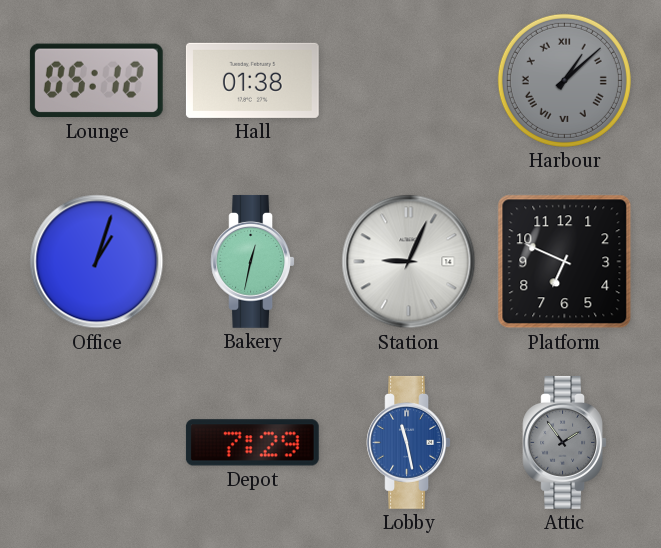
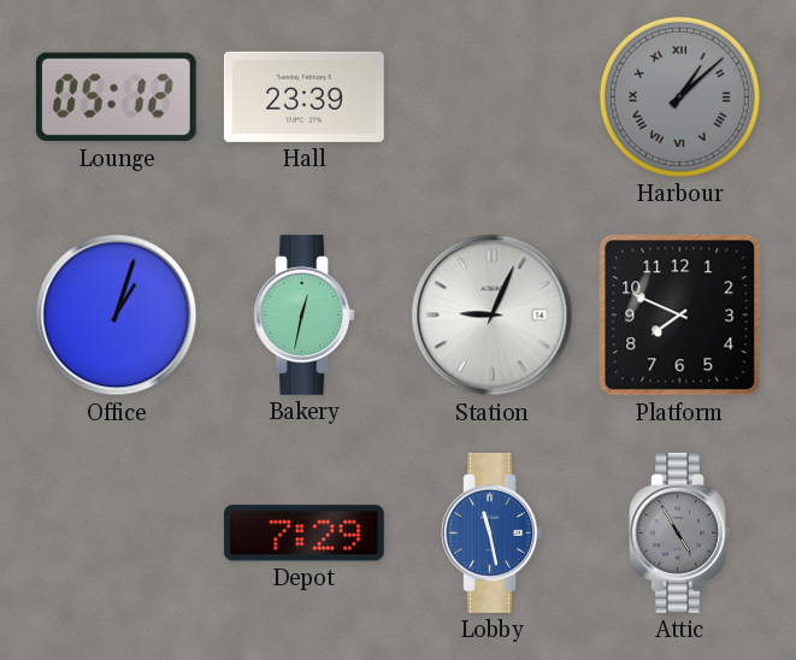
Hall: 01:38 -> 23:39
Platform: 6:49 -> 7:49
Attic: 1:54 -> 4:55
